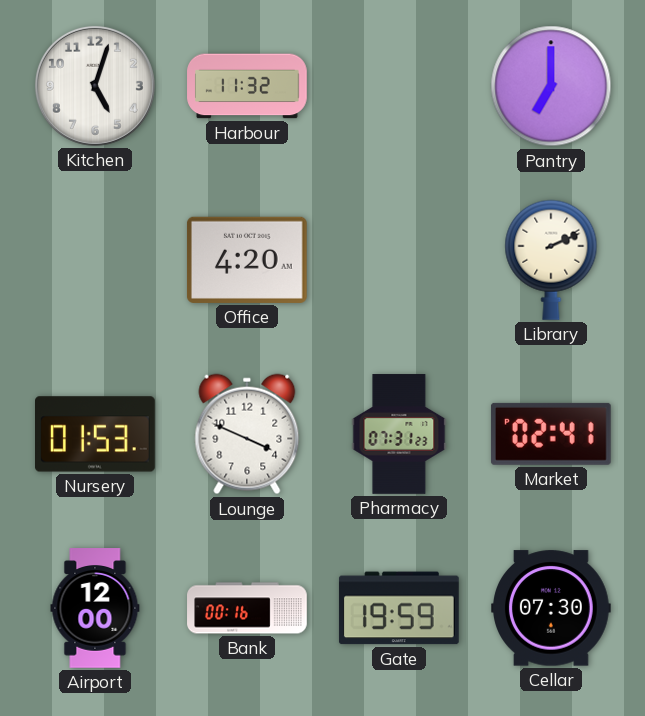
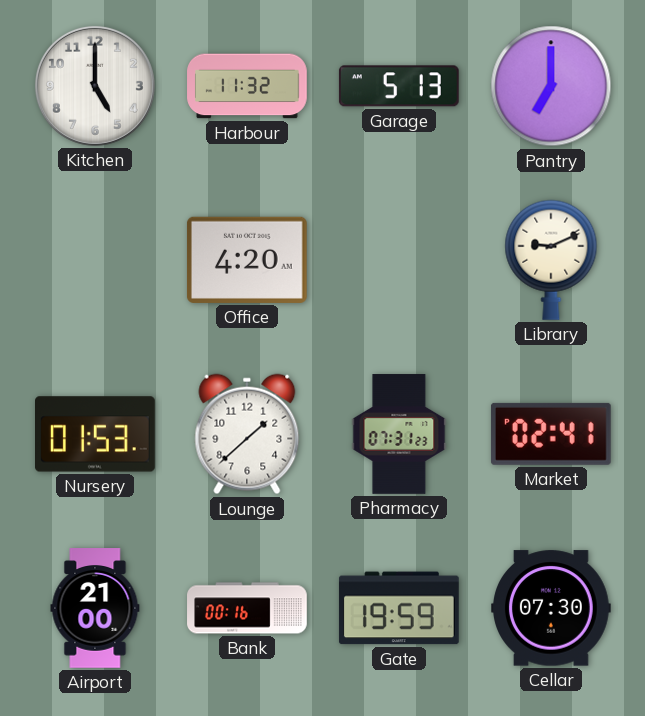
Kitchen: 5:03 -> 5:00
Garage: none -> 5:13
Library: 2:11 -> 9:11
Lounge: 3:49 -> 1:38
Airport: 12:00 -> 21:00
